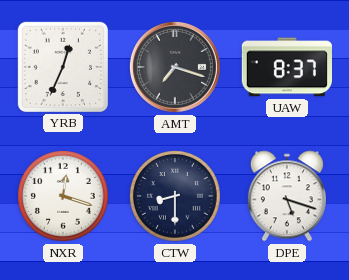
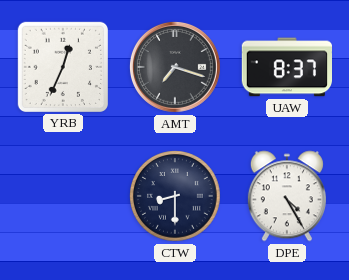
NXR: 12:18 -> none
DPE: 5:18 -> 4:25
